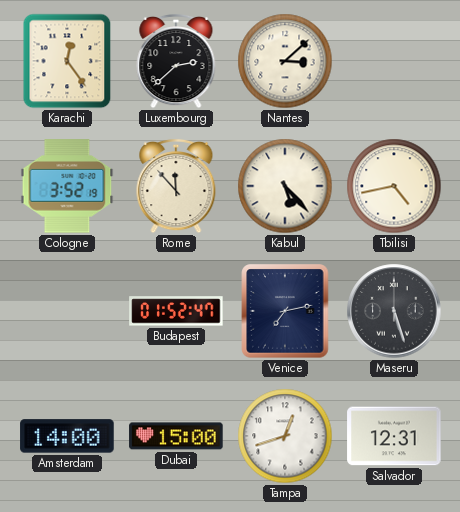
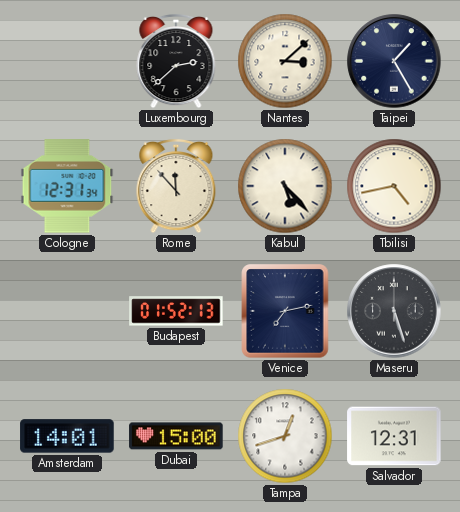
Karachi: 12:24 -> none
Taipei: none -> 1:25
Cologne: 3:52 -> 12:31
Budapest: 01:52:47 -> 01:52:13
Amsterdam: 14:00 -> 14:01
